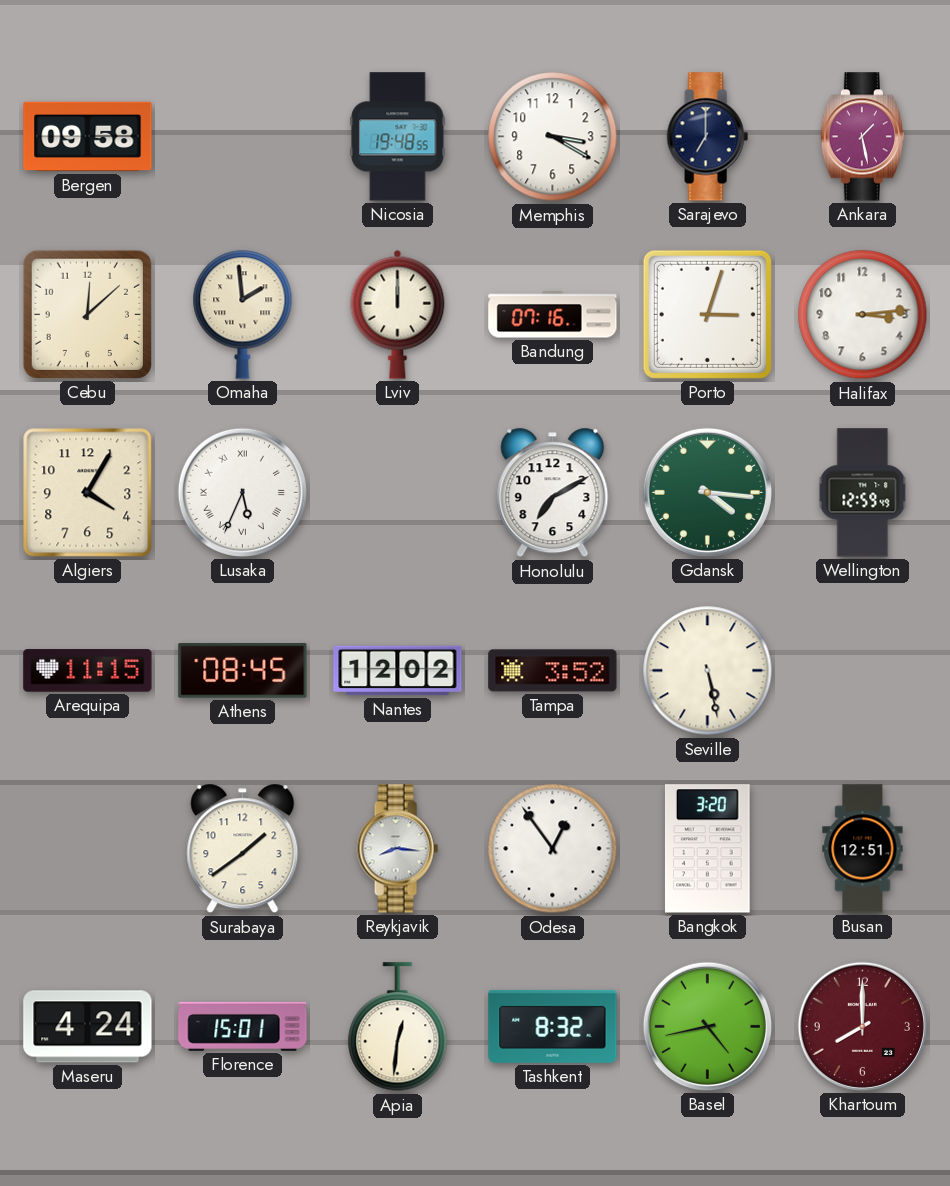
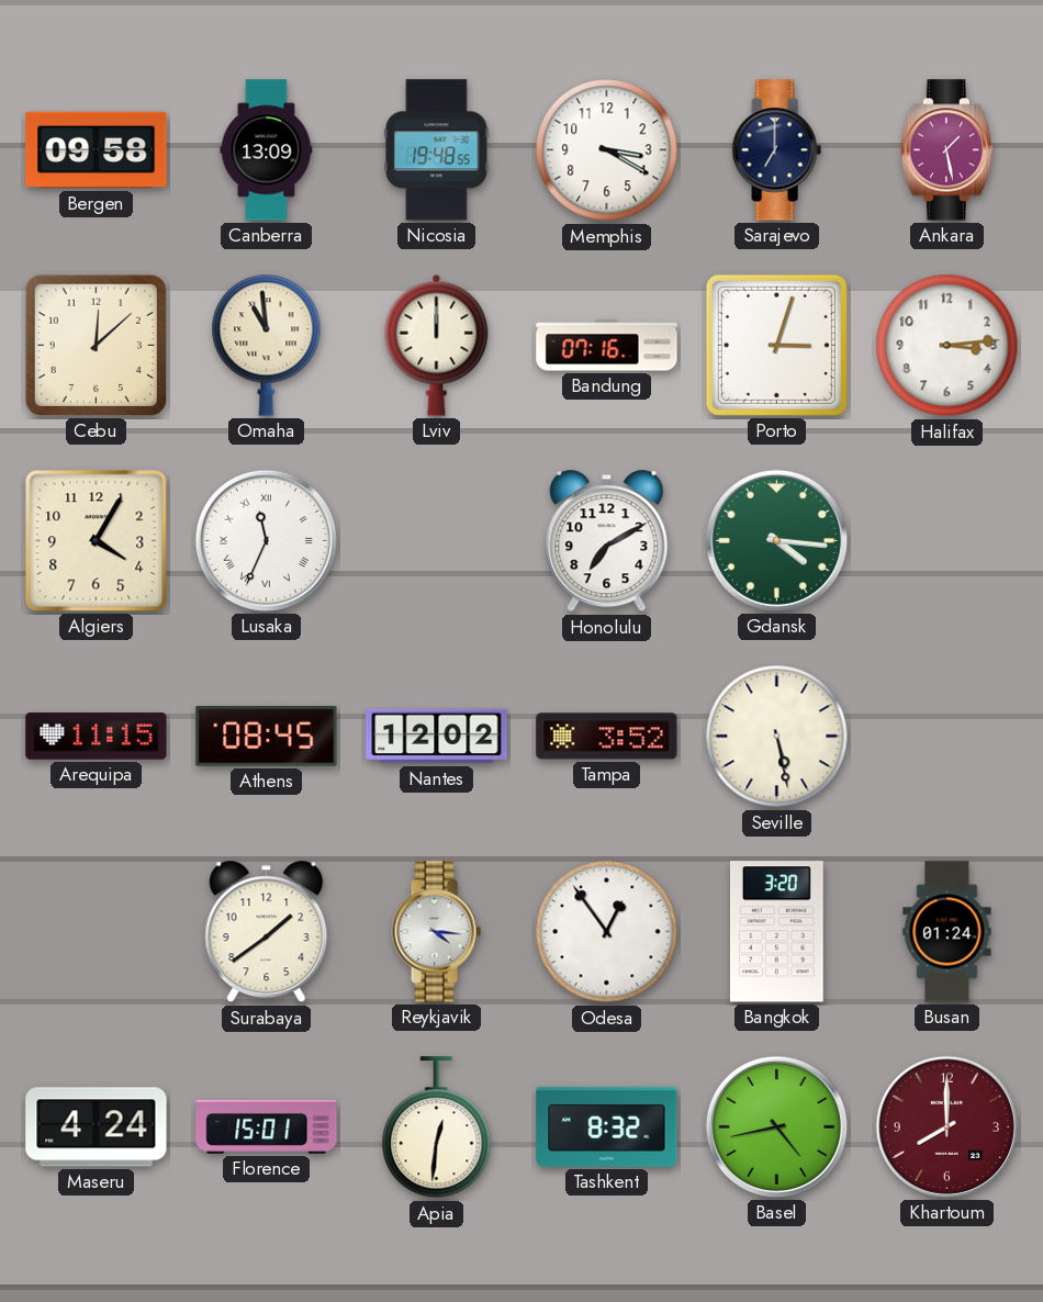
Canberra: none -> 13:09
Omaha: 1:59 -> 10:59
Lusaka: 5:34 -> 11:34
Wellington: 12:59 -> none
Reykjavik: 8:16 -> 4:16
Busan: 12:51 -> 01:24
